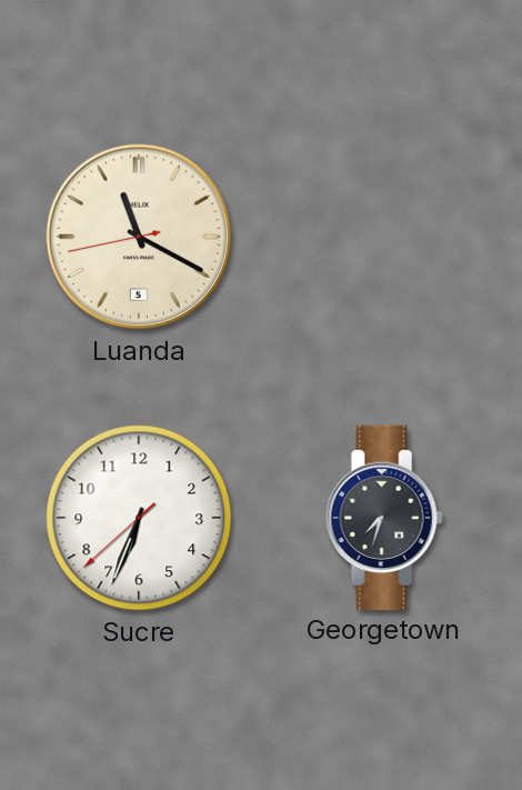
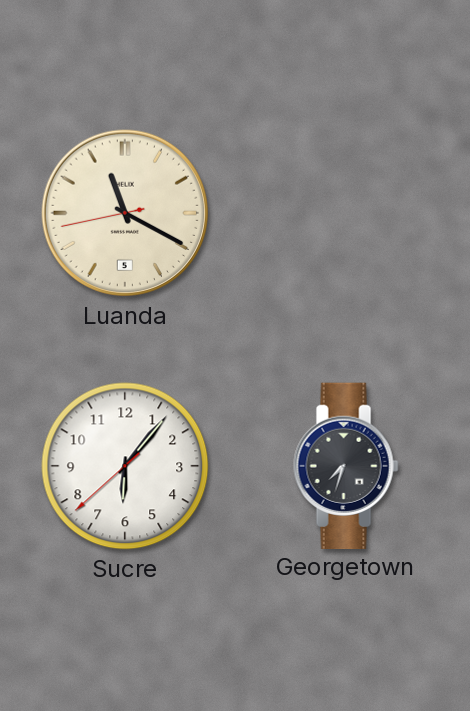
Sucre: 6:33 -> 6:06
